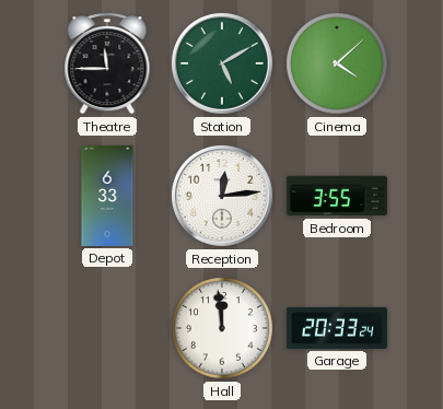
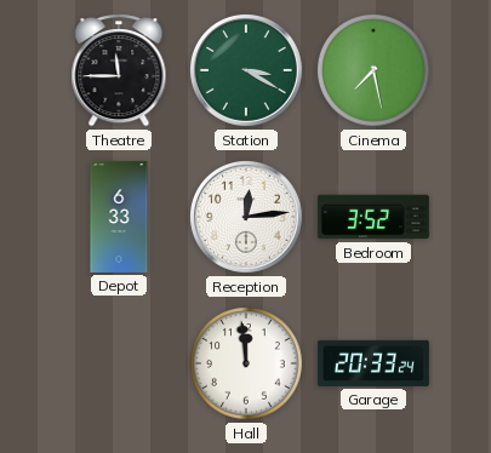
Station: 5:10 -> 3:20
Cinema: 4:08 -> 7:28
Bedroom: 3:55 -> 3:52
